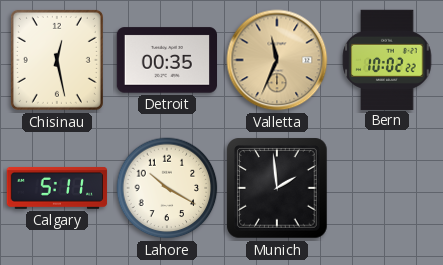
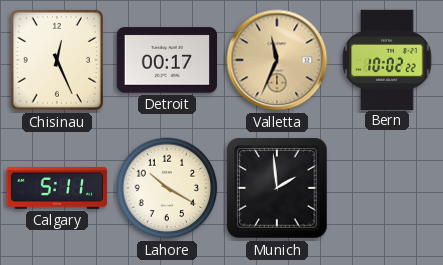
Chisinau: 12:28 -> 12:26
Detroit: 00:35 -> 00:17
